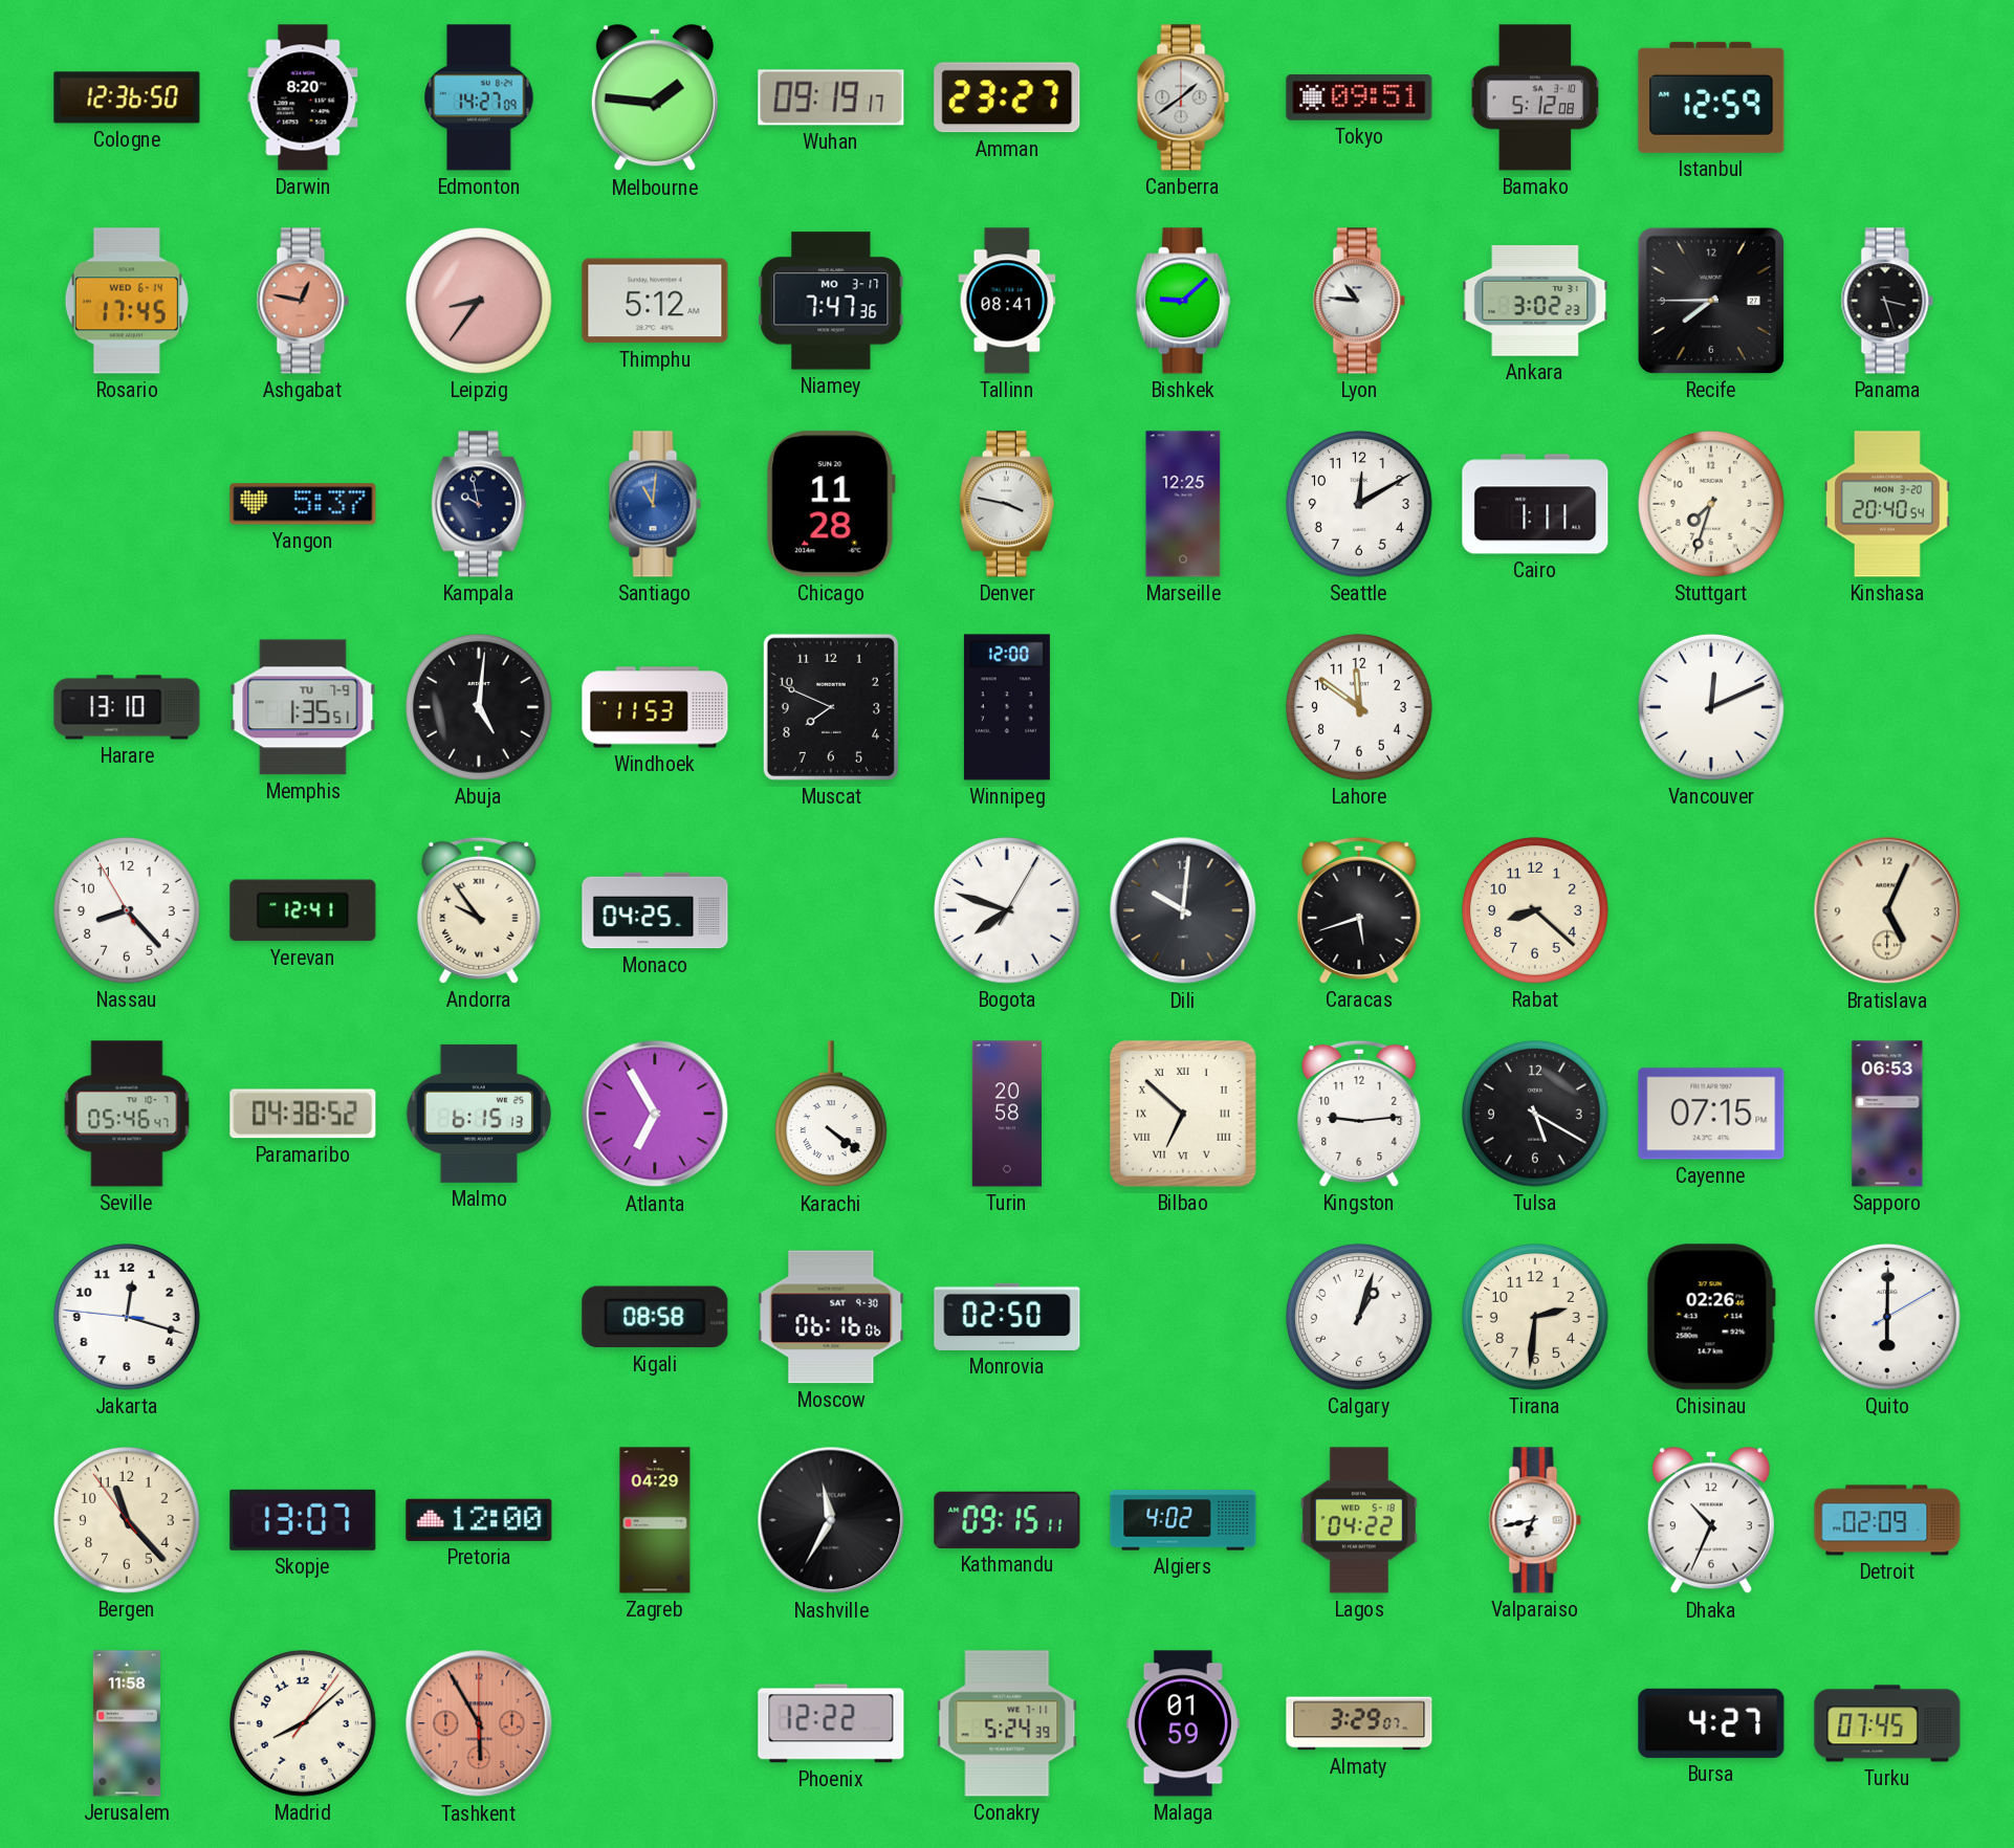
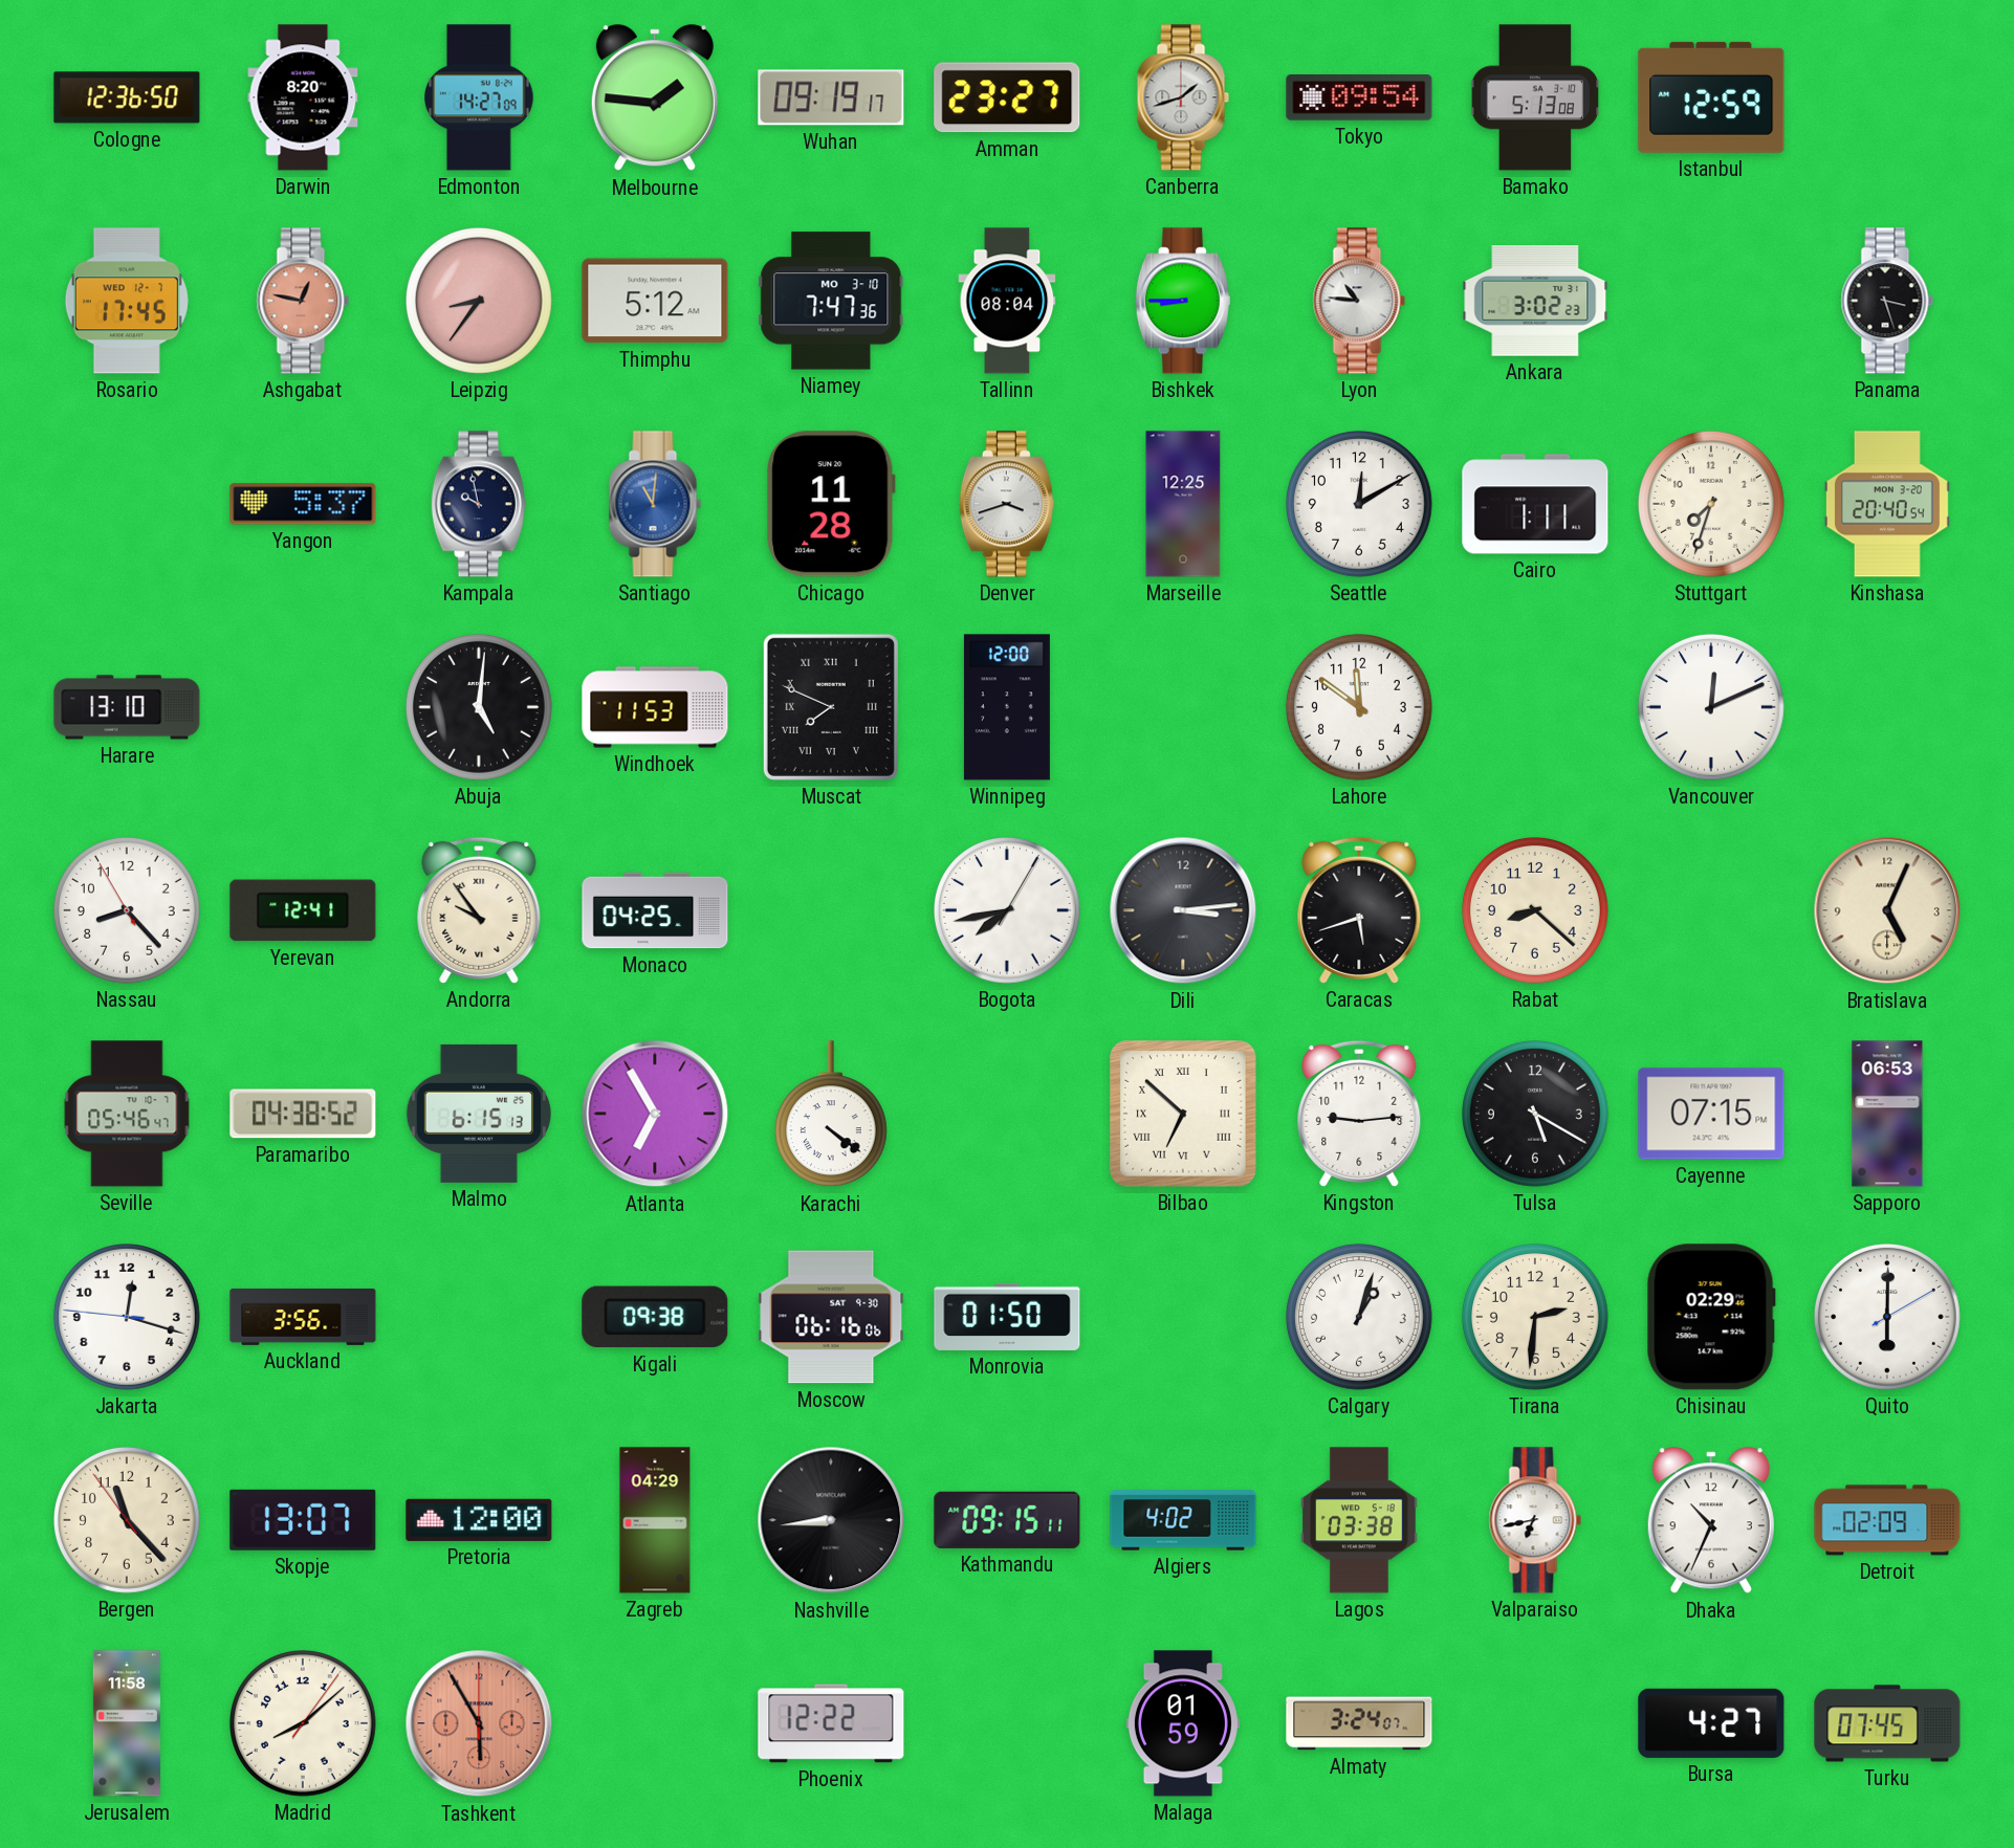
Canberra: 1:39 -> 1:42
Tokyo: 09:51 -> 09:54
Bamako: 5:12 -> 5:13
Rosario date: WED 6-14 -> WED 12-7
Niamey date: MO 3-17 -> MO 3-10
Tallinn: 08:41 -> 08:04
Bishkek: 9:08 -> 8:45
Recife: 7:45 -> none
Denver: 3:47 -> 3:42
Memphis: 1:35 -> none
Muscat numerals: Arabic -> Roman
Bogota: 7:48 -> 7:43
Dili: 10:01 -> 3:14
Turin: 20:58 -> none
Auckland: none -> 3:56
Kigali: 08:58 -> 09:38
Monrovia: 02:50 -> 01:50
Chisinau: 02:26 -> 02:29
Nashville: 11:35 -> 8:44
Lagos: 04:22 -> 03:38
Conakry: 5:24 -> none
Almaty: 3:29 -> 3:24
